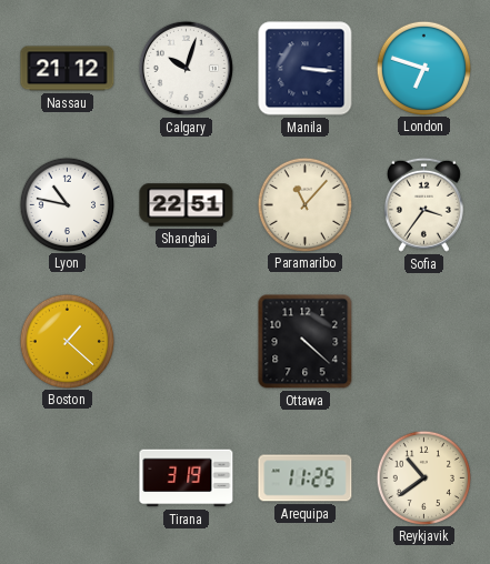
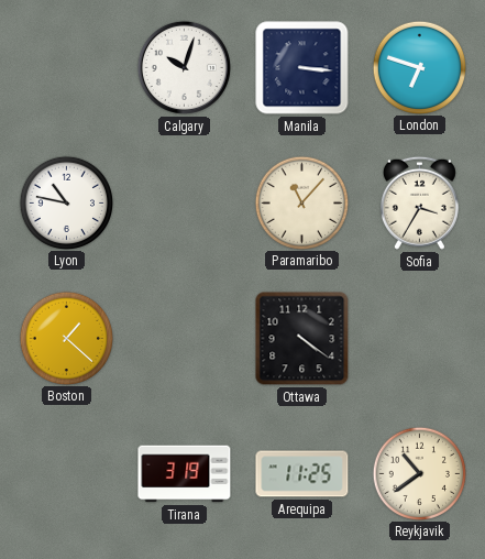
Nassau: 21:12 -> none
Shanghai: 22:51 -> none
Sofia: 3:36 -> 3:35
Ottawa: 4:22 -> 4:21
